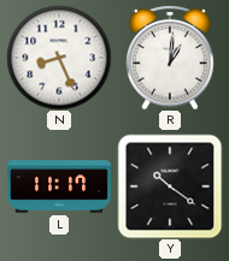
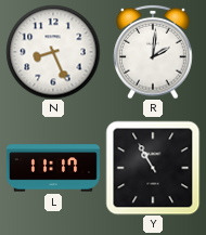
R: 1:01 -> 2:01
Y: 10:21 -> 10:55
